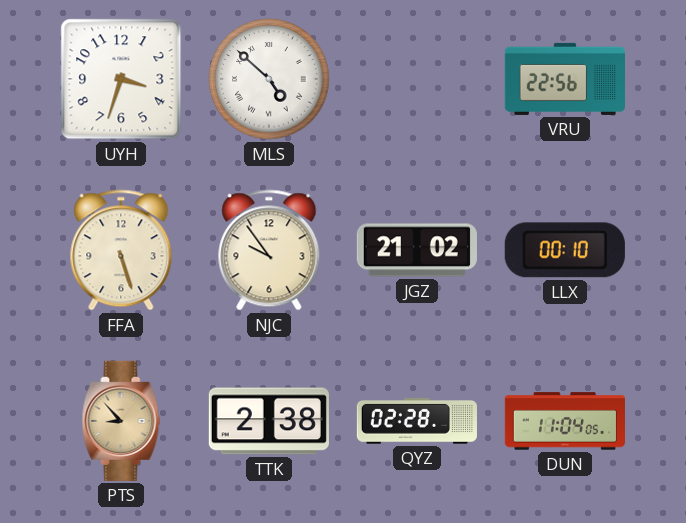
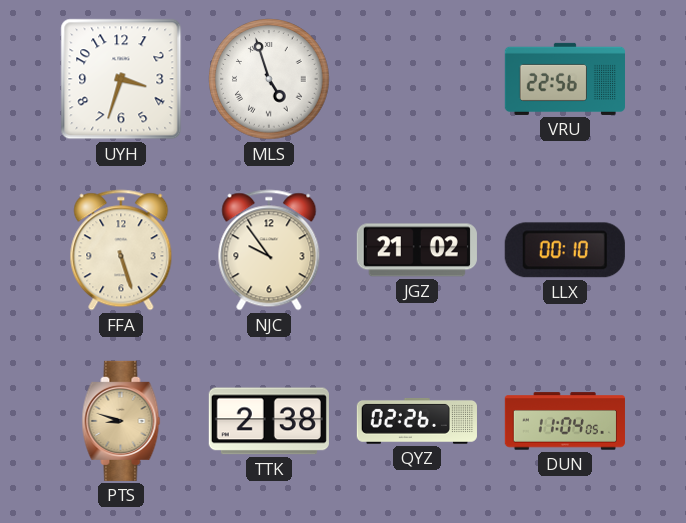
MLS: 4:52 -> 4:57
PTS: 8:53 -> 8:48
QYZ: 02:28 -> 02:26
